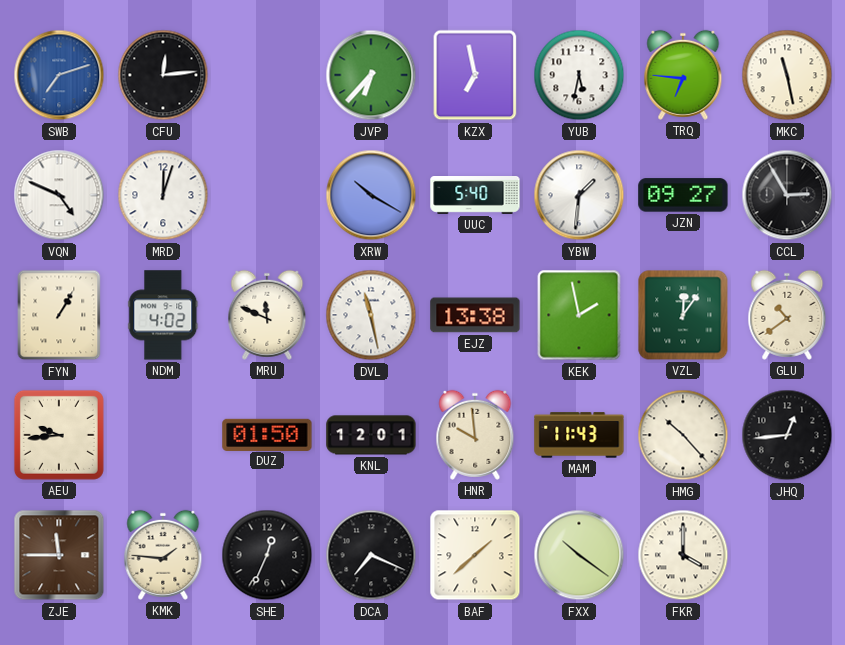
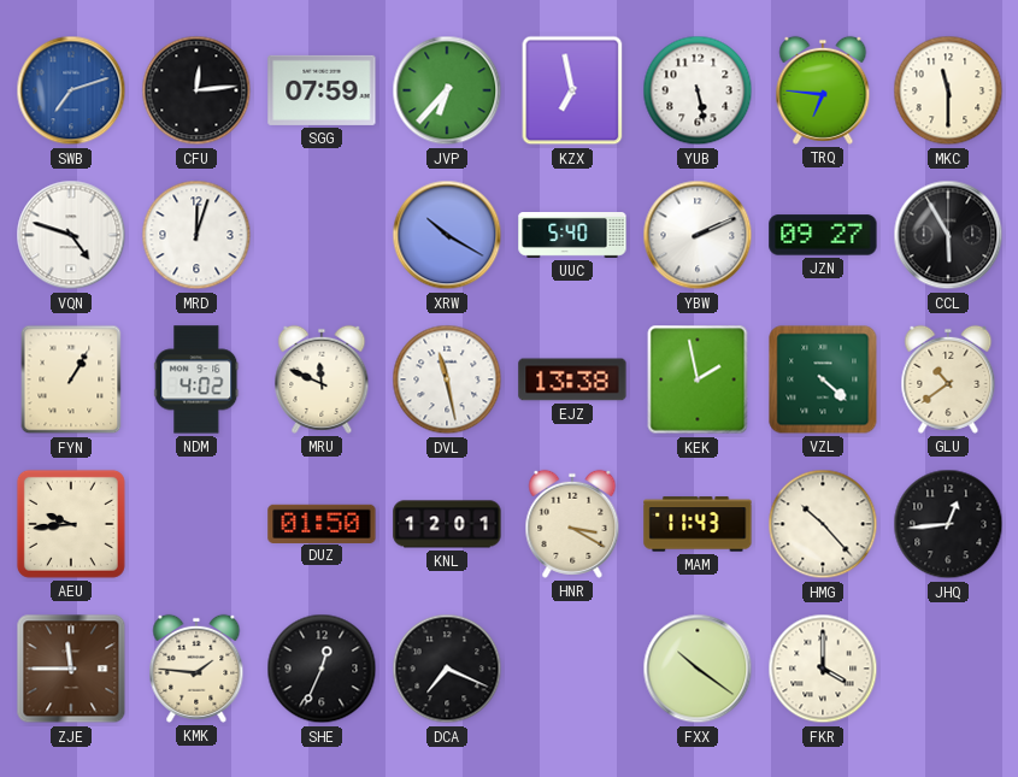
SGG: none -> 07:59
YUB: 5:32 -> 5:28
MKC: 11:28 -> 11:30
VQN: 4:49 -> 4:48
YBW: 1:31 -> 2:11
CCL: 2:55 -> 5:55
VZL: 12:06 -> 4:22
HNR: 9:59 -> 3:20
BAF: 1:38 -> none
